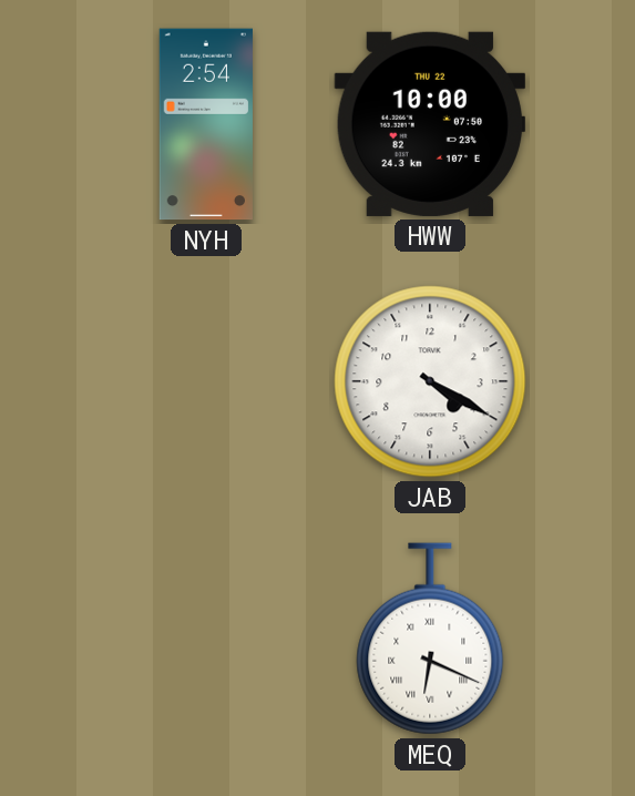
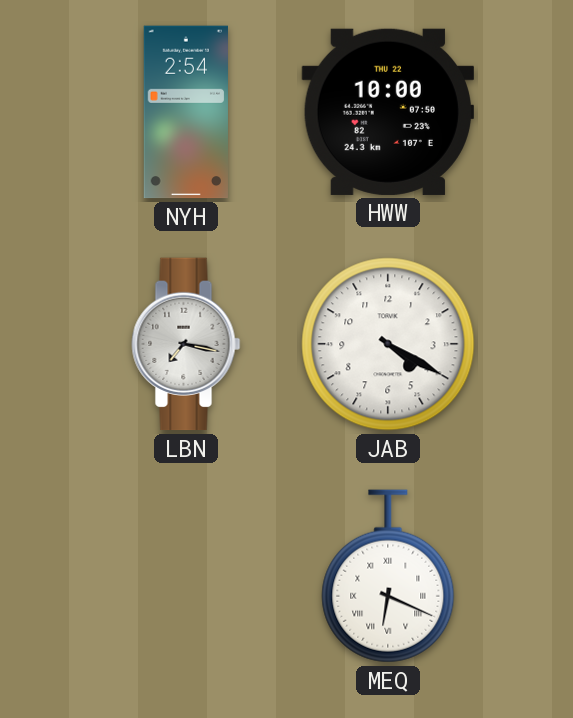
LBN: none -> 7:17
